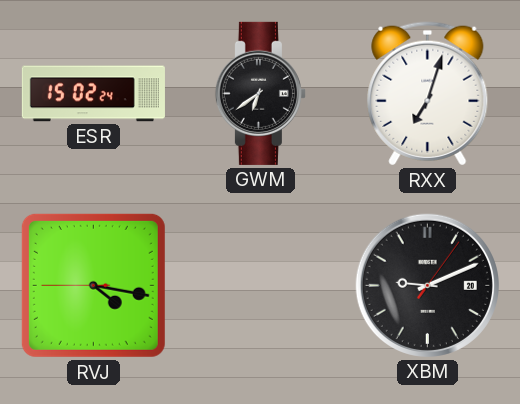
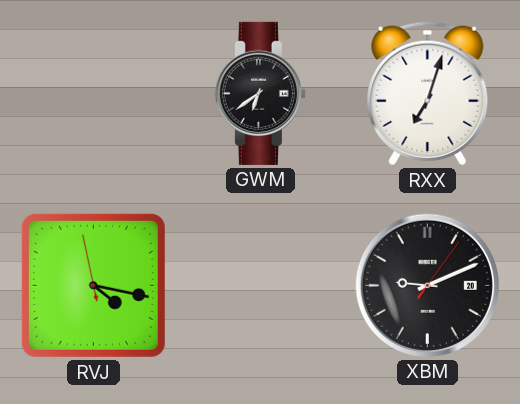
ESR: 15:02 -> none
RVJ: 4:16:45 -> 4:16:58
